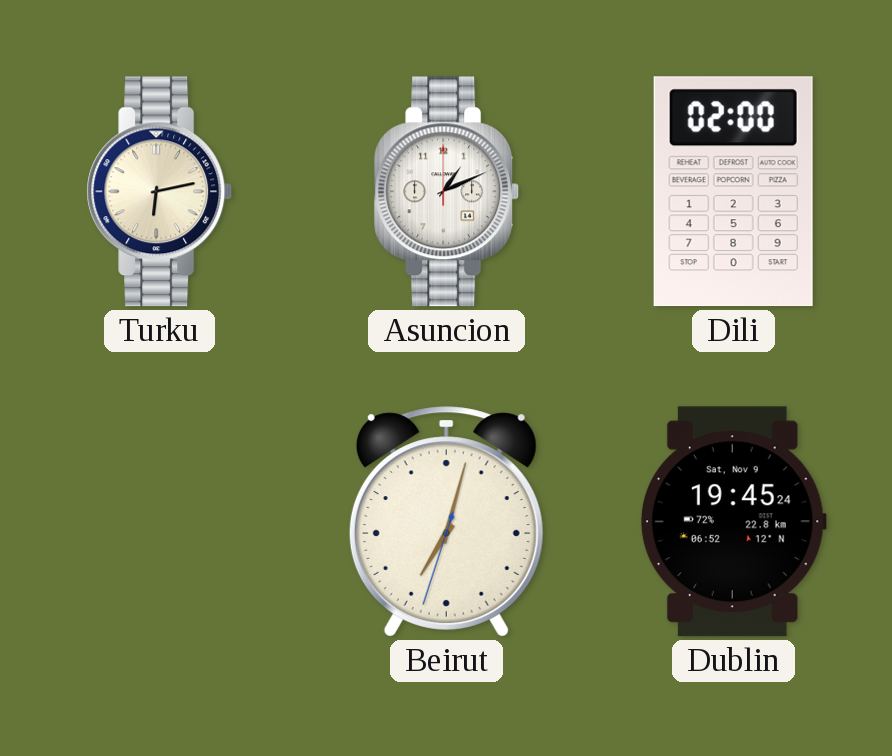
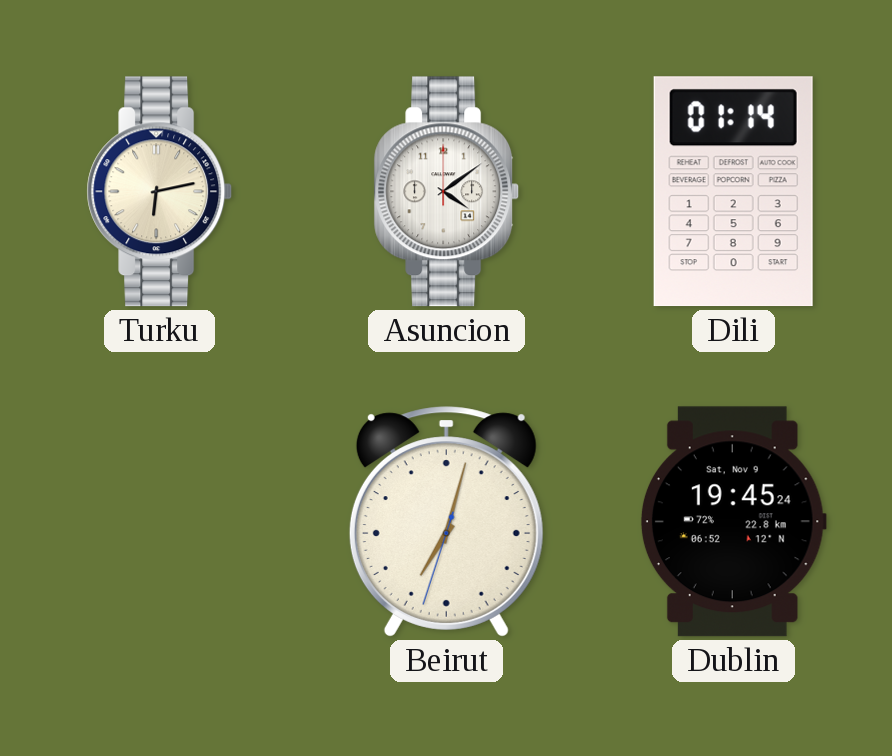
Asuncion: 1:11 -> 4:09
Dili: 02:00 -> 01:14
